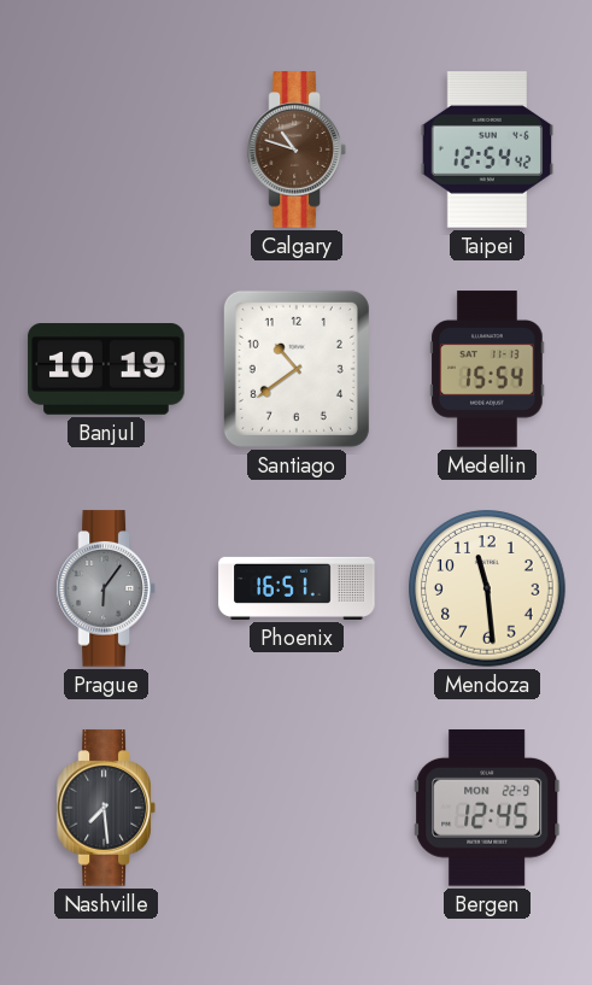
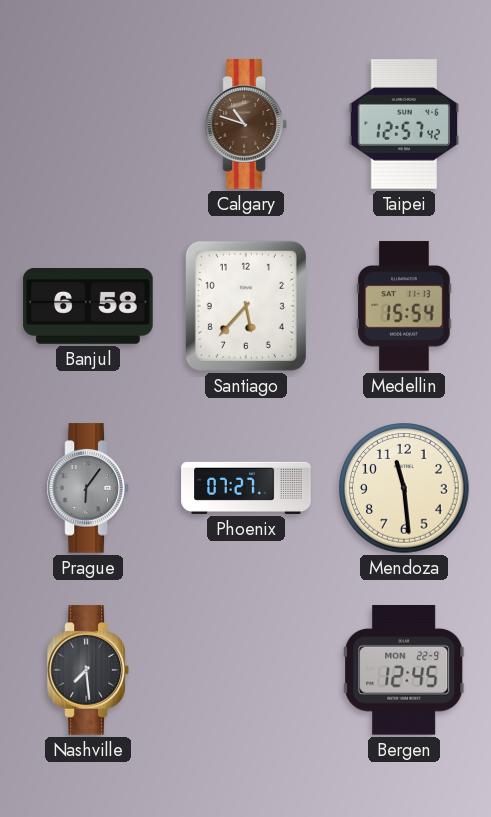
Taipei: 12:54 -> 12:57
Banjul: 10:19 -> 6:58
Santiago: 10:39 -> 5:37
Phoenix: 16:51 -> 07:27
